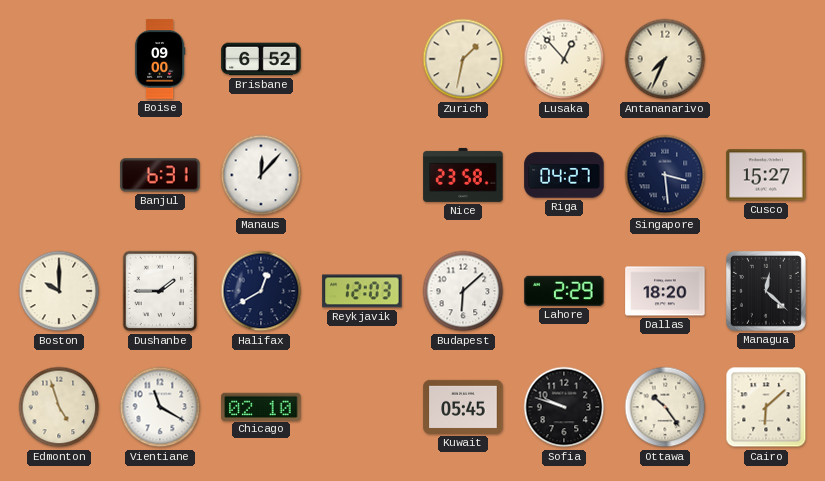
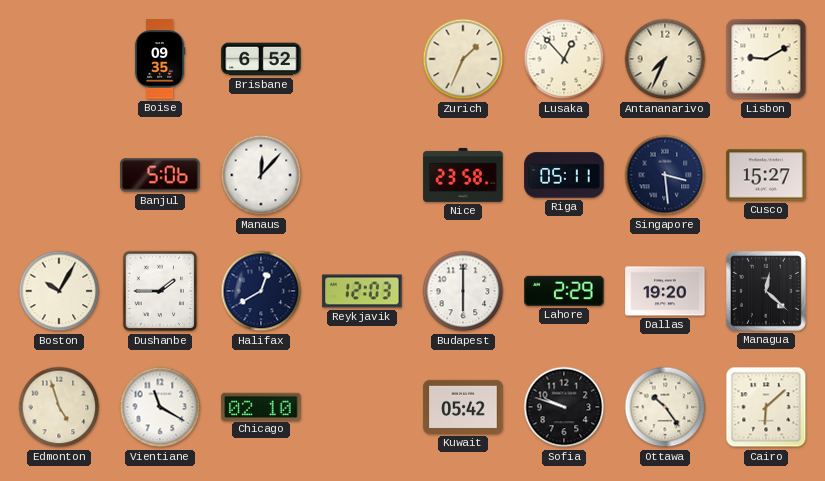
Boise: 09:00 -> 09:35
Zurich: 1:32 -> 1:34
Lisbon: none -> 9:10
Banjul: 6:31 -> 5:06
Riga: 04:27 -> 05:11
Boston: 10:00 -> 10:05
Budapest: 6:08 -> 6:00
Dallas: 18:20 -> 19:20
Kuwait: 05:45 -> 05:42
